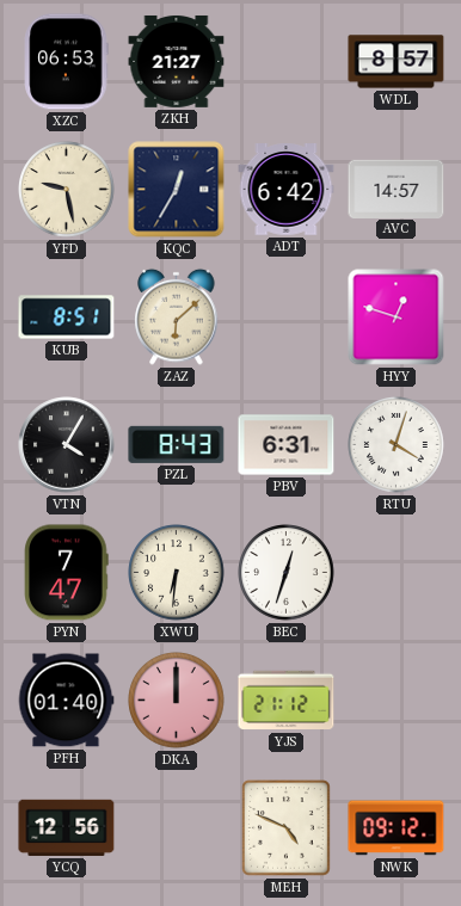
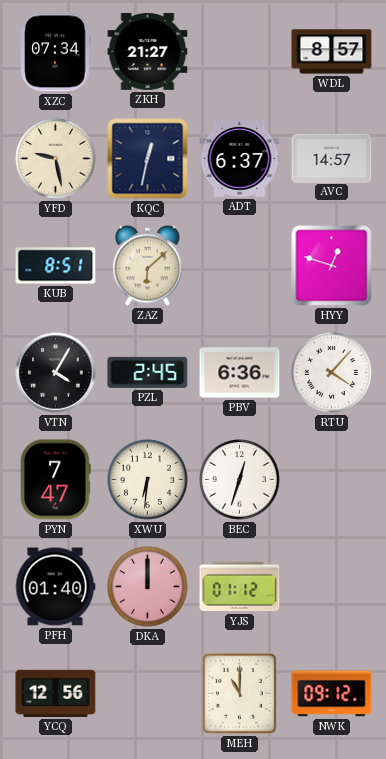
XZC: 06:53 -> 07:34
KQC: 12:35 -> 12:32
ADT: 6:42 -> 6:37
PZL: 8:43 -> 2:45
PBV: 6:31 -> 6:36
RTU: 4:03 -> 4:07
YJS: 21:12 -> 01:12
MEH: 4:49 -> 11:00
